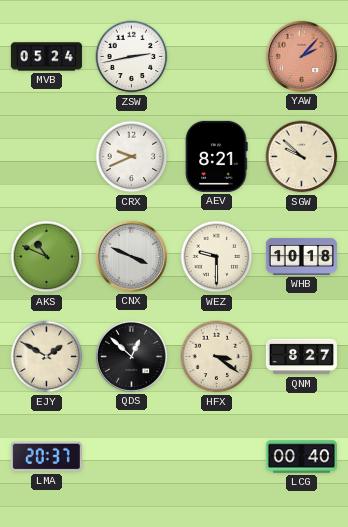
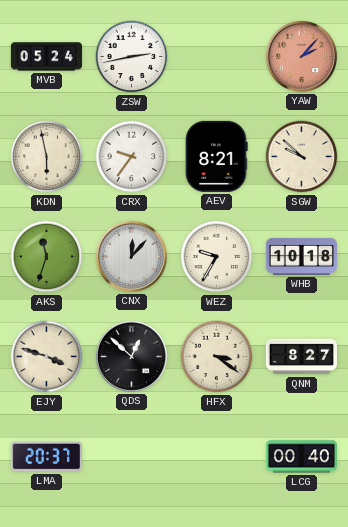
KDN: none -> 5:58
CRX: 9:41 -> 9:36
AKS: 10:49 -> 11:33
CNX: 3:49 -> 12:07
WEZ: 9:30 -> 9:35
EJY: 1:50 -> 3:48
